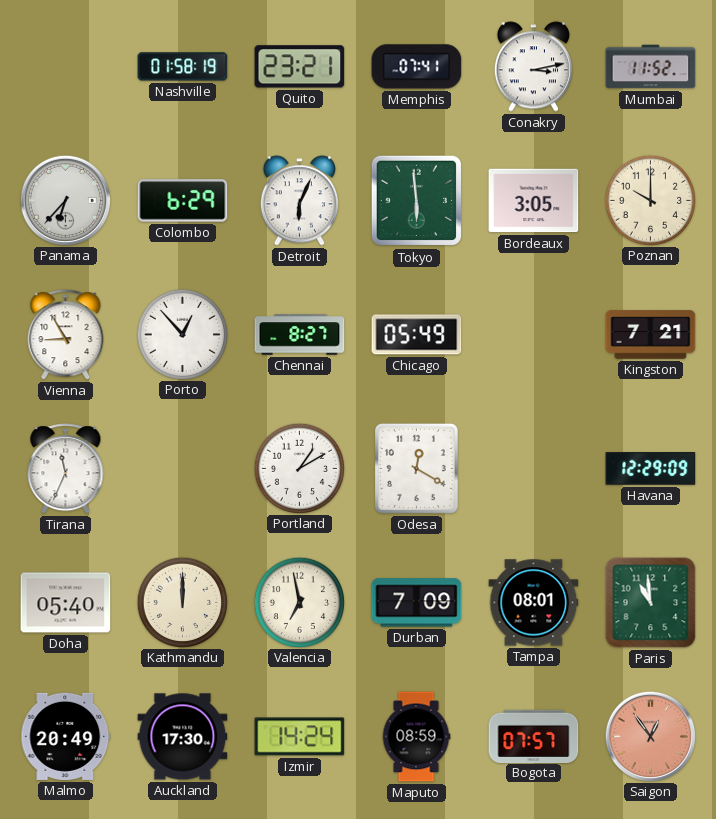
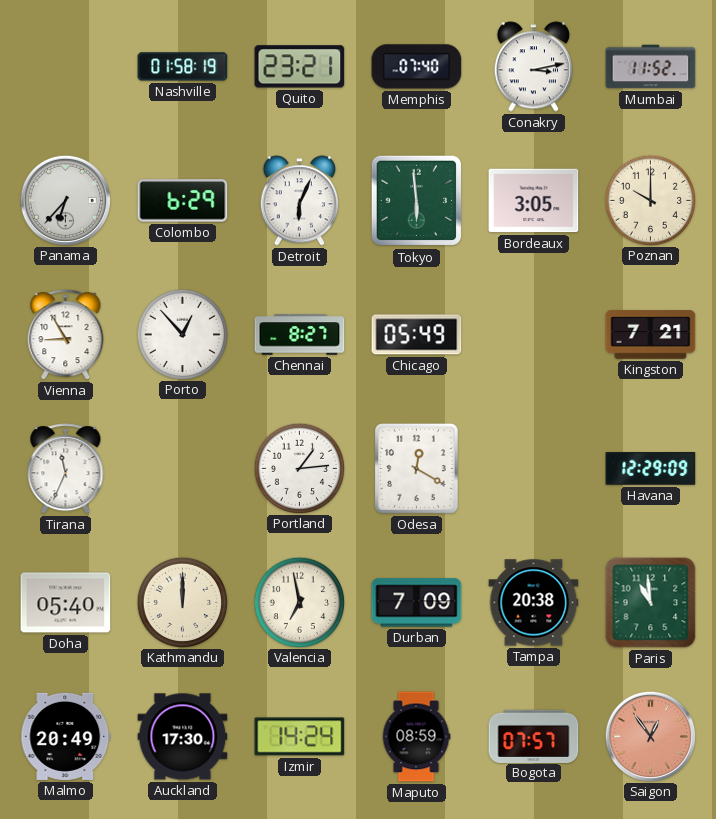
Memphis: 07:41 -> 07:40
Portland: 1:10 -> 1:14
Tampa: 08:01 -> 20:38
